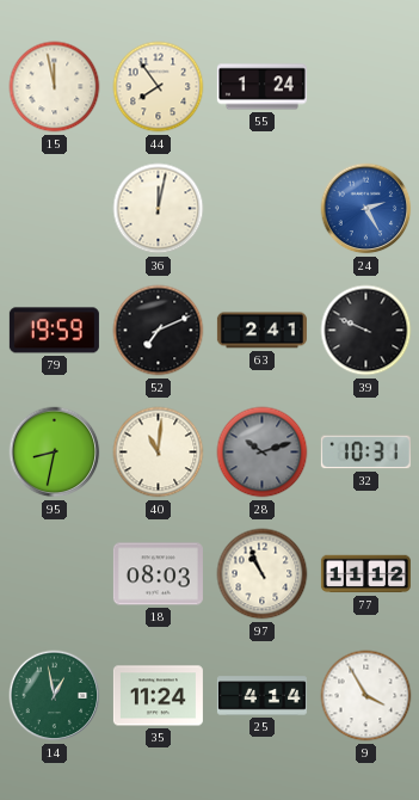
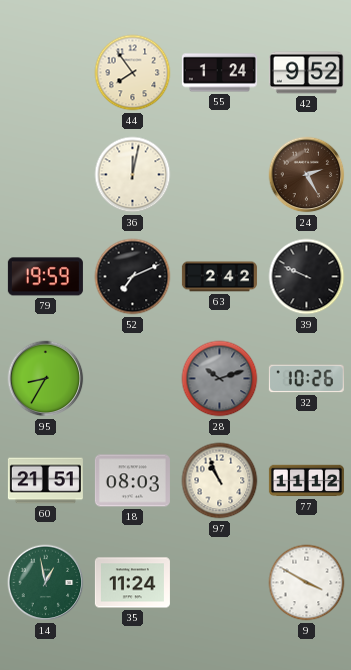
15: 11:58 -> none
42: none -> 9:52
24 dial: blue -> brown
63: 2:41 -> 2:42
95: 8:32 -> 8:35
40: 11:01 -> none
32: 10:31 -> 10:26
60: none -> 21:51
25: 4:14 -> none
9: 3:55 -> 3:50
